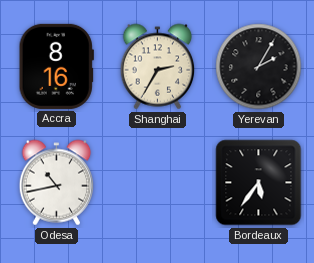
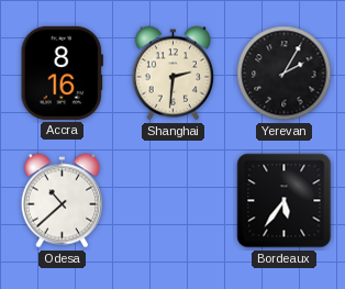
Shanghai: 2:35 -> 2:31
Odesa: 10:43 -> 10:38
